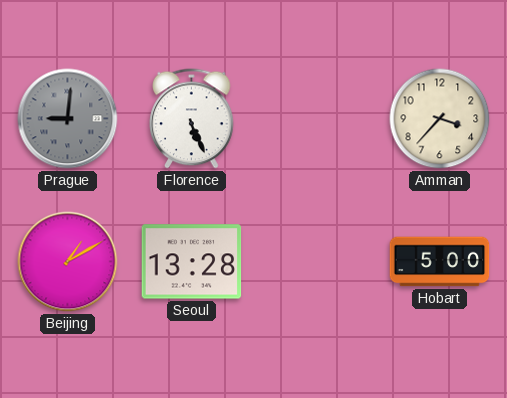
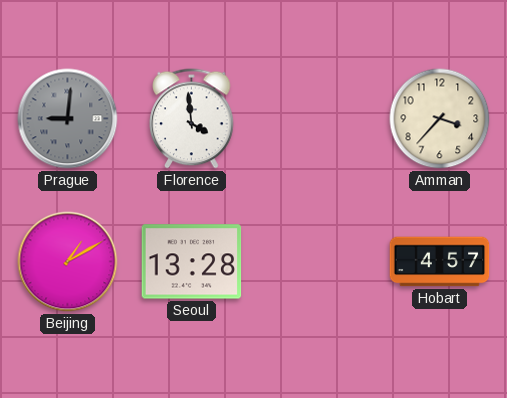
Florence: 5:26 -> 3:59
Hobart: 5:00 -> 4:57
